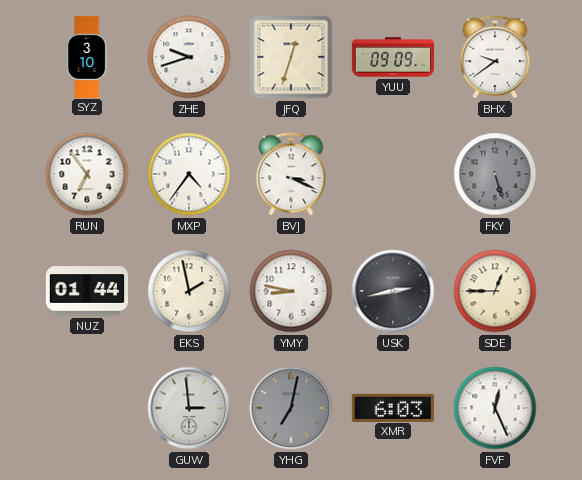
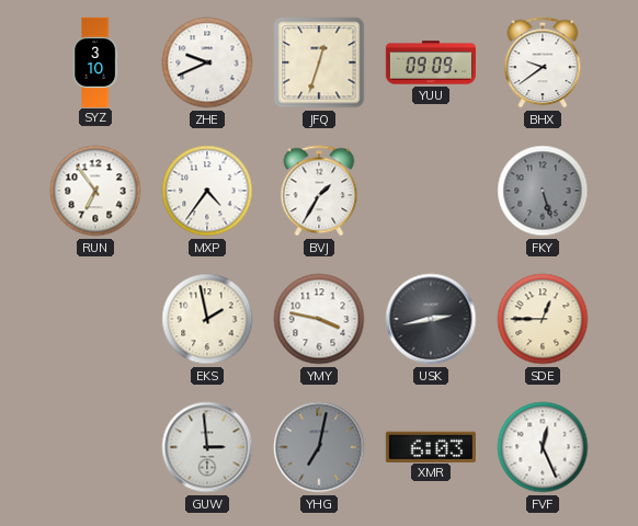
ZHE: 9:42 -> 9:41
BVJ: 3:19 -> 1:35
NUZ: 01:44 -> none
YMY: 8:47 -> 3:47
